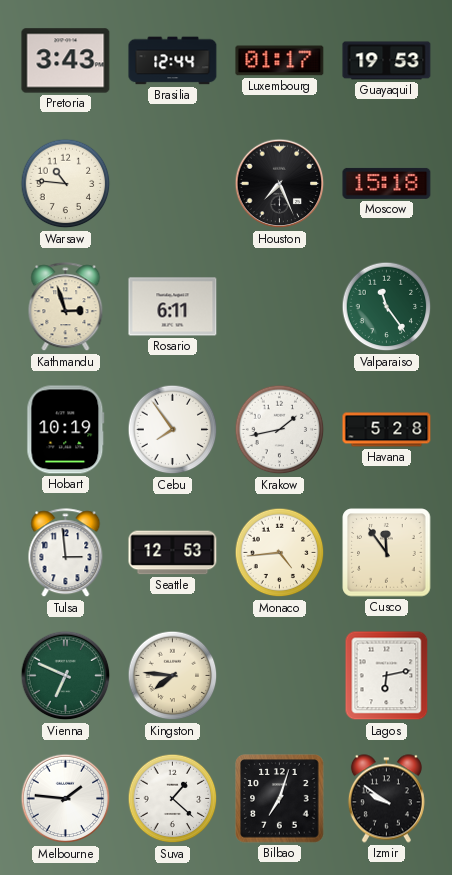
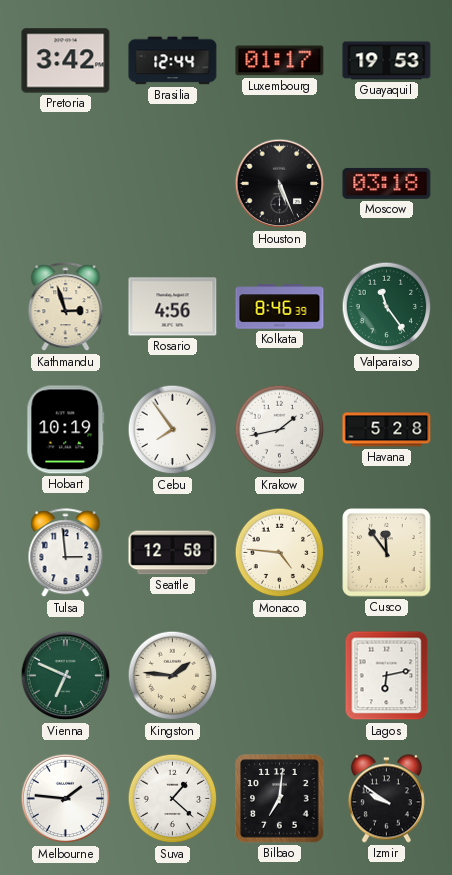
Pretoria: 3:43 -> 3:42
Warsaw: 10:46 -> none
Houston: 7:26 -> 5:26
Moscow: 15:18 -> 03:18
Rosario: 6:11 -> 4:56
Kolkata: none -> 8:46
Seattle: 12:53 -> 12:58
Monaco: 4:44 -> 4:46
Kingston: 7:46 -> 1:46
Bilbao: 7:03 -> 7:01
